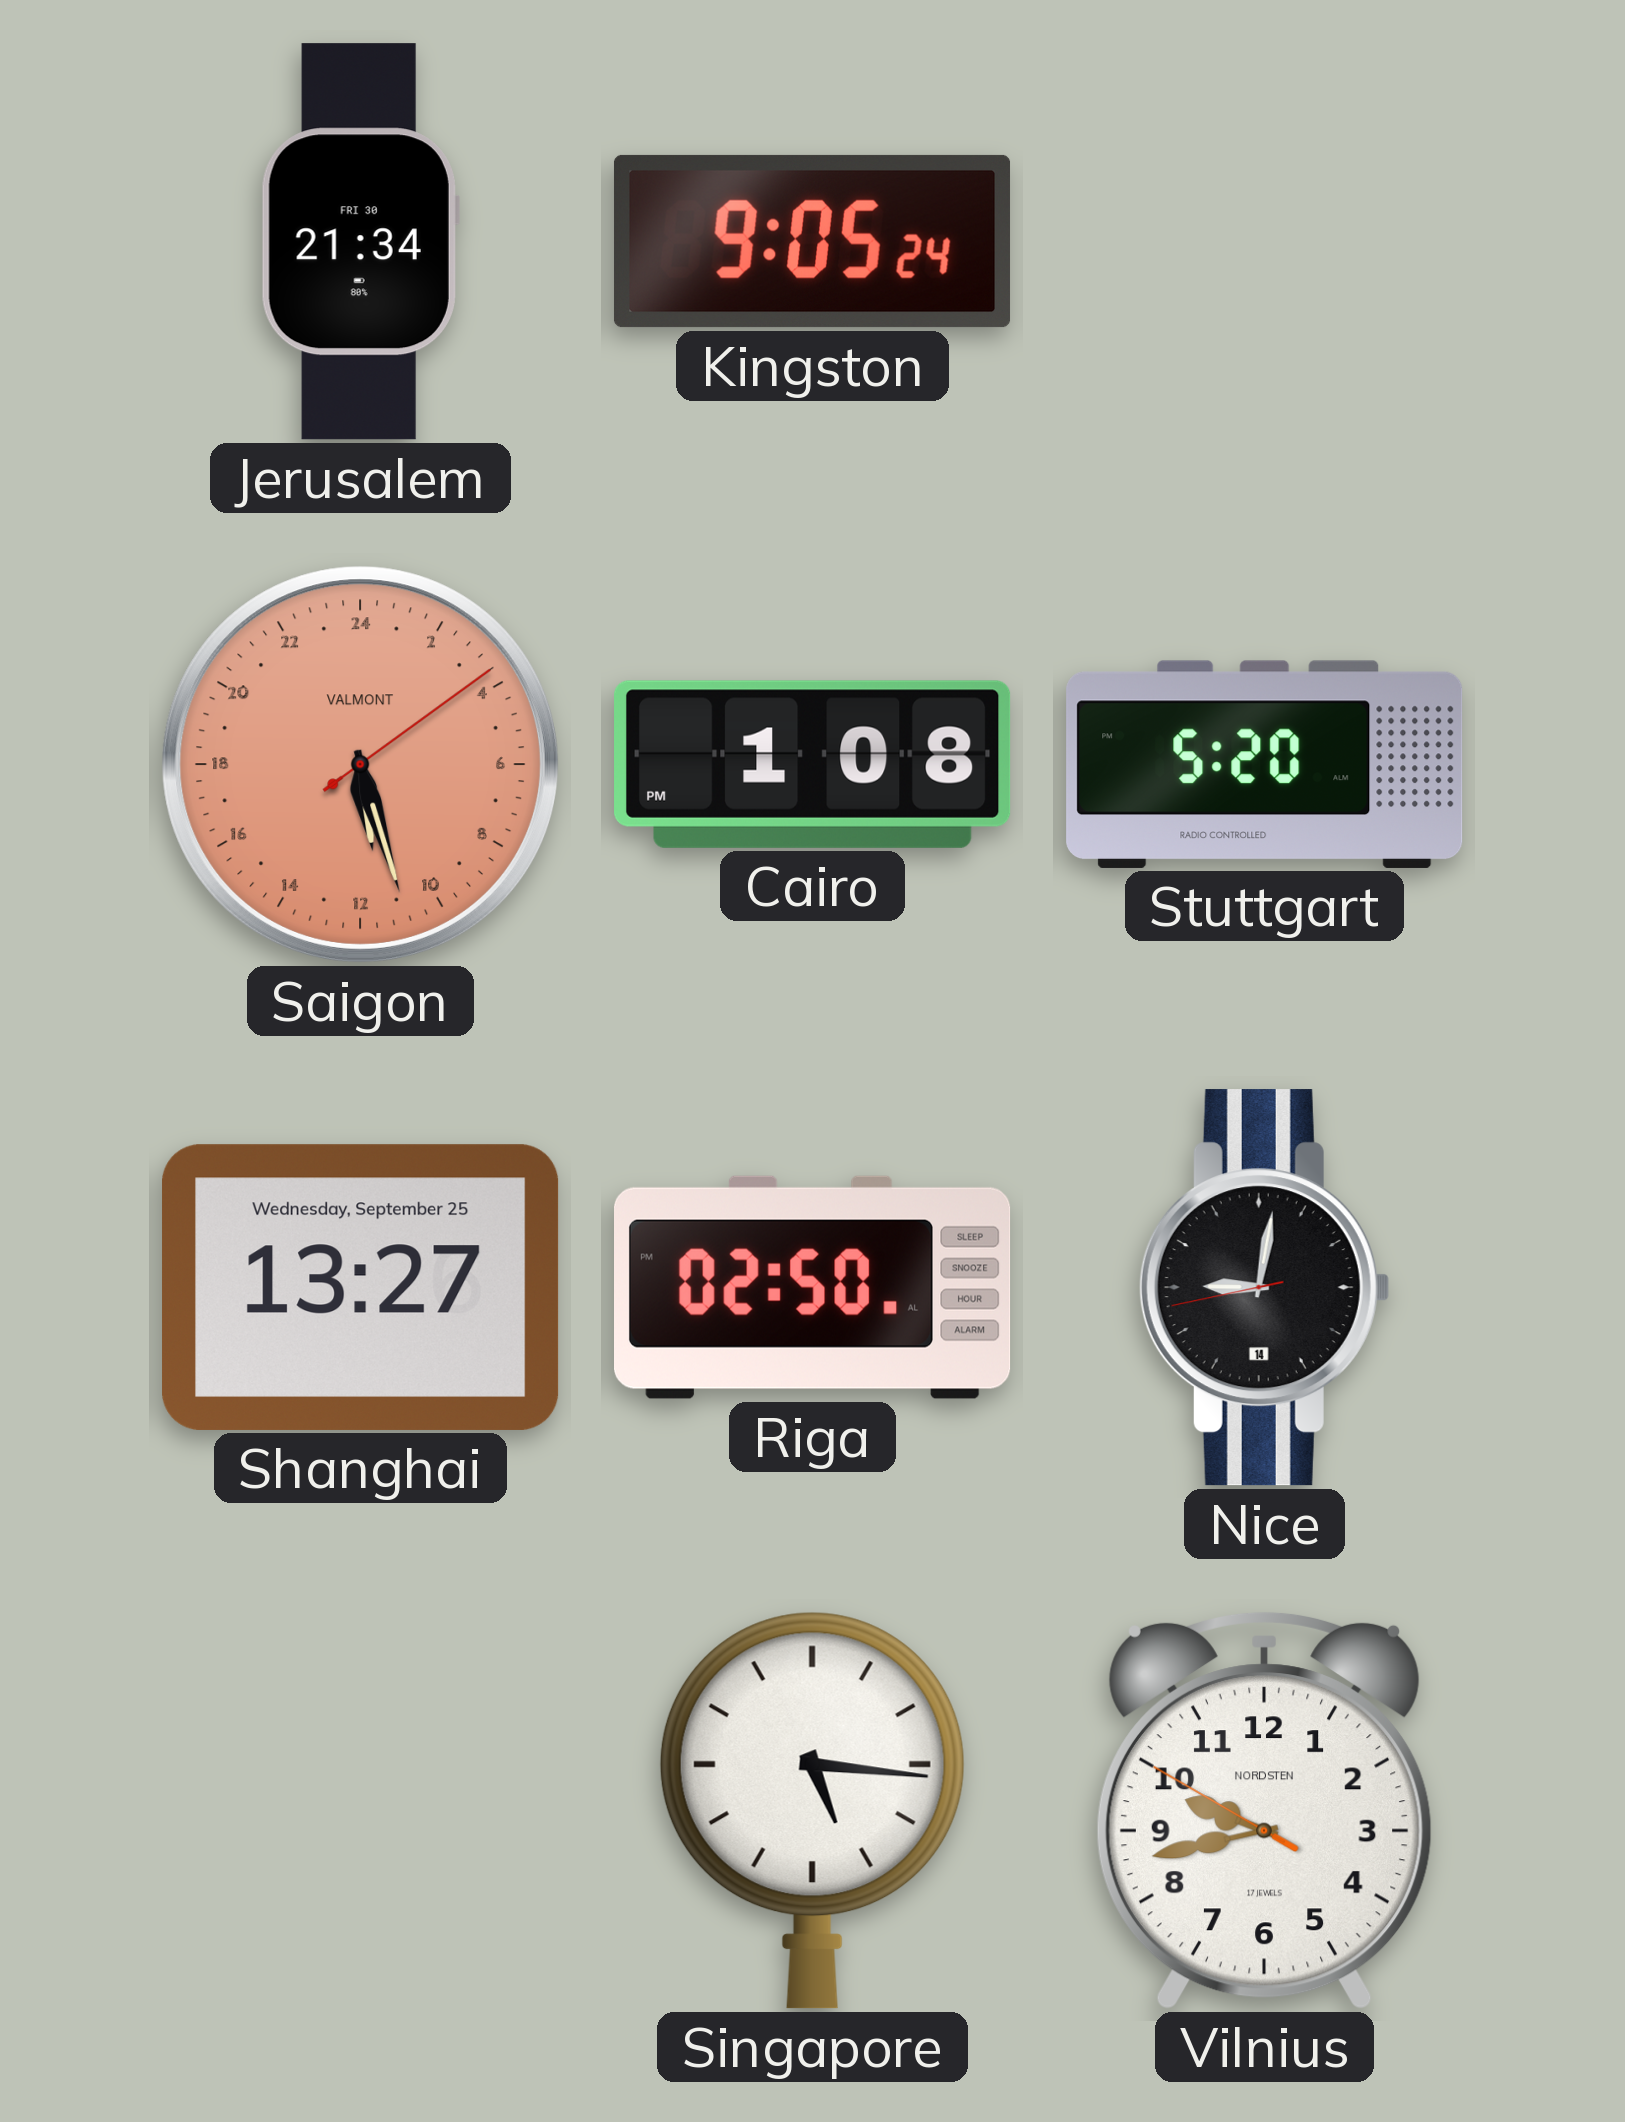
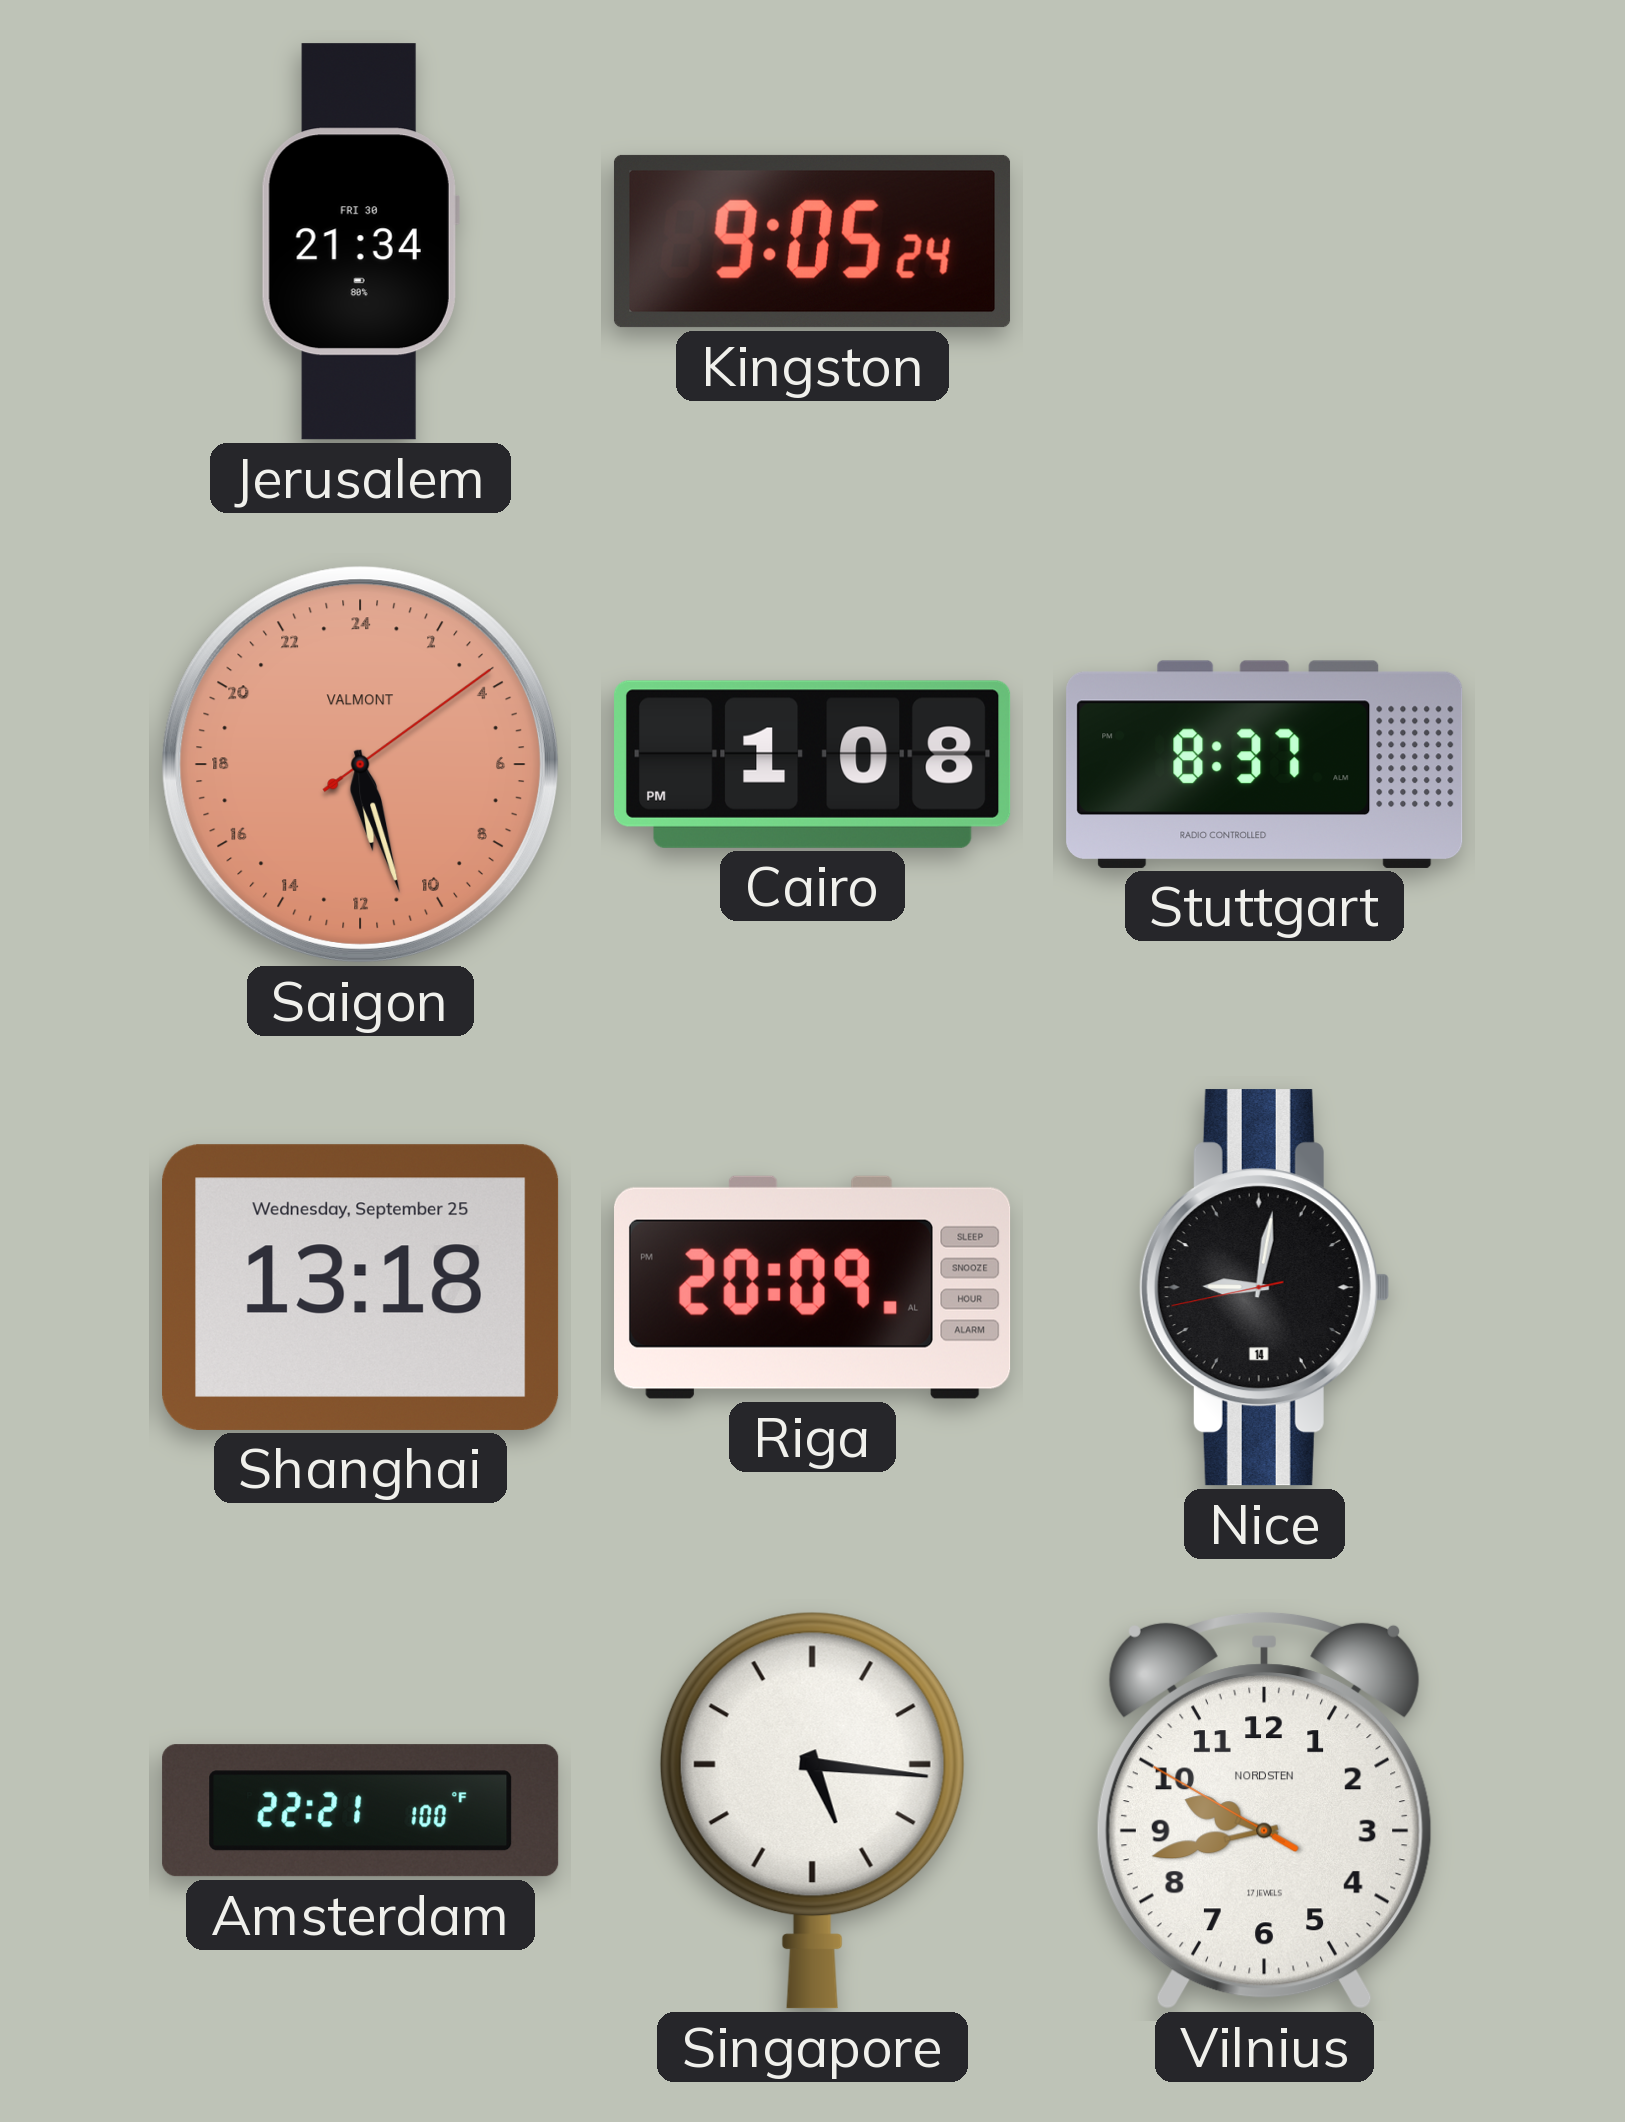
Stuttgart: 5:20 -> 8:37
Shanghai: 13:27 -> 13:18
Riga: 02:50 -> 20:09
Amsterdam: none -> 22:21
